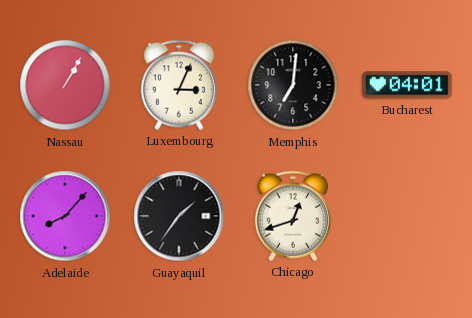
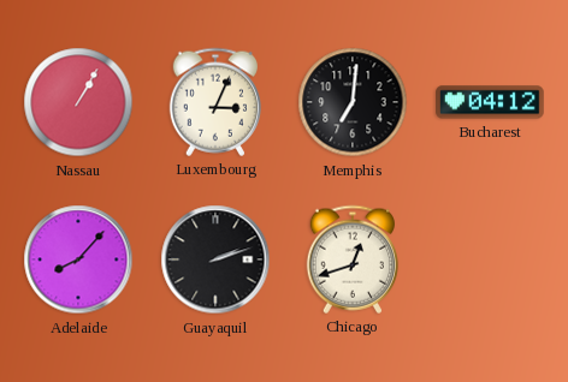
Bucharest: 04:01 -> 04:12
Guayaquil: 1:36 -> 2:12
